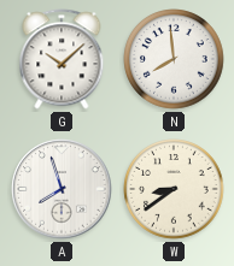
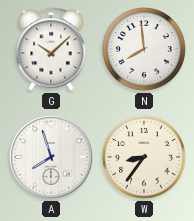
W: 8:39 -> 8:36
